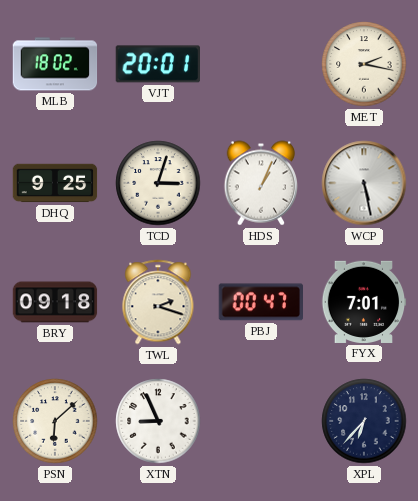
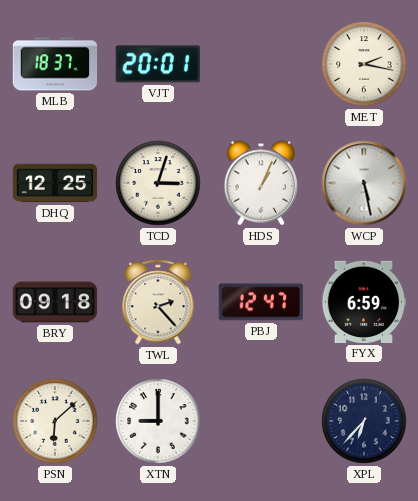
MLB: 18:02 -> 18:37
DHQ: 9:25 -> 12:25
TWL: 2:18 -> 2:23
PBJ: 00:47 -> 12:47
FYX: 7:01 -> 6:59
XTN: 8:56 -> 9:00
